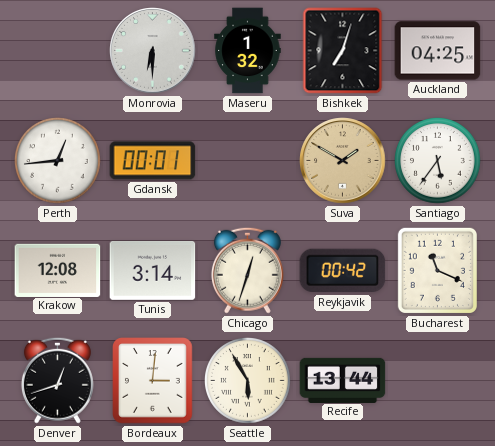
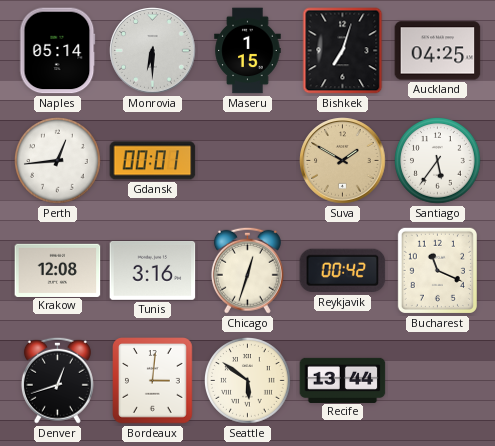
Naples: none -> 05:14
Maseru: 1:32 -> 1:15
Tunis: 3:14 -> 3:16
Seattle: 5:55 -> 5:51
